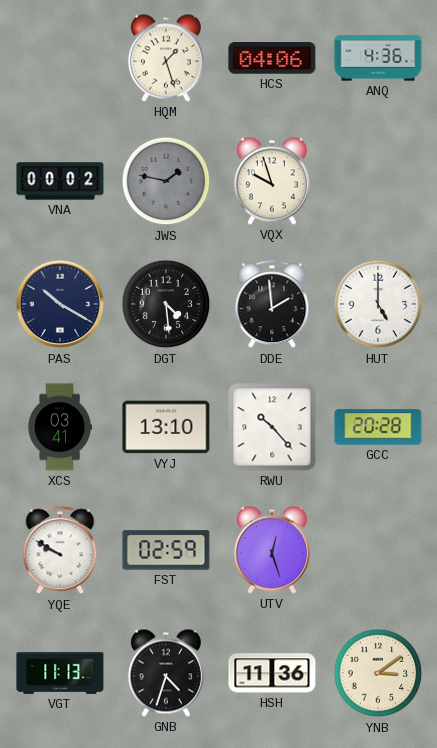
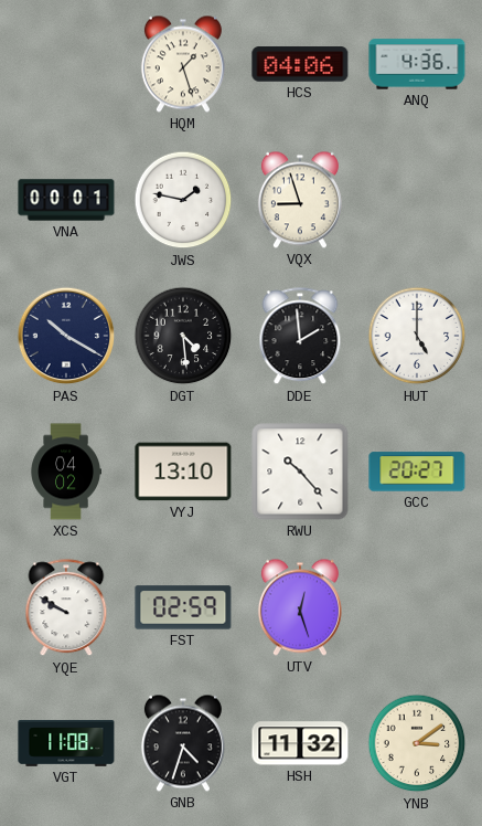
VNA: 00:02 -> 00:01
JWS dial: grey -> white
VQX: 9:57 -> 8:57
XCS: 03:41 -> 04:02
GCC: 20:28 -> 20:27
VGT: 11:13 -> 11:08
HSH: 11:36 -> 11:32
